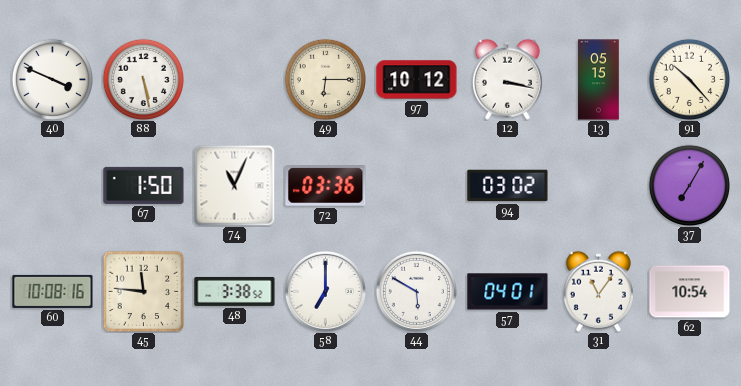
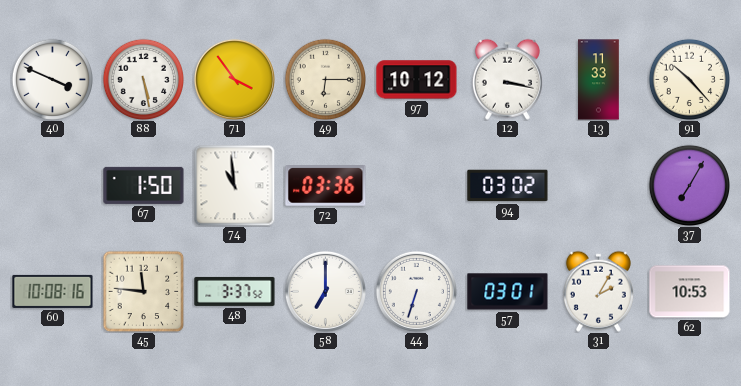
71: none -> 3:54
13: 05:15 -> 11:33
74: 11:04 -> 10:59
48: 3:38 -> 3:37
44: 5:50 -> 6:33
57: 04:01 -> 03:01
31: 11:06 -> 2:05
62: 10:54 -> 10:53
